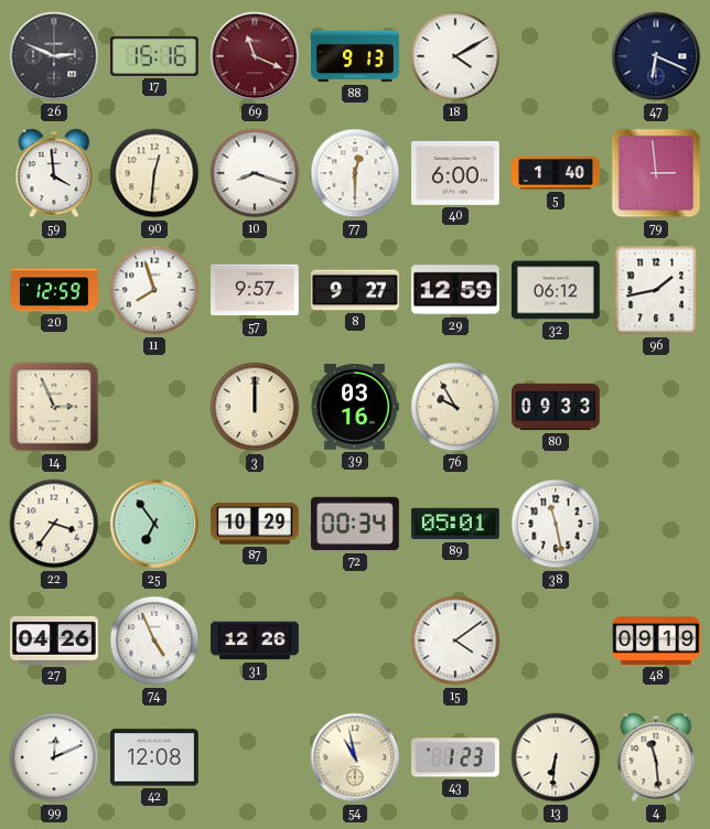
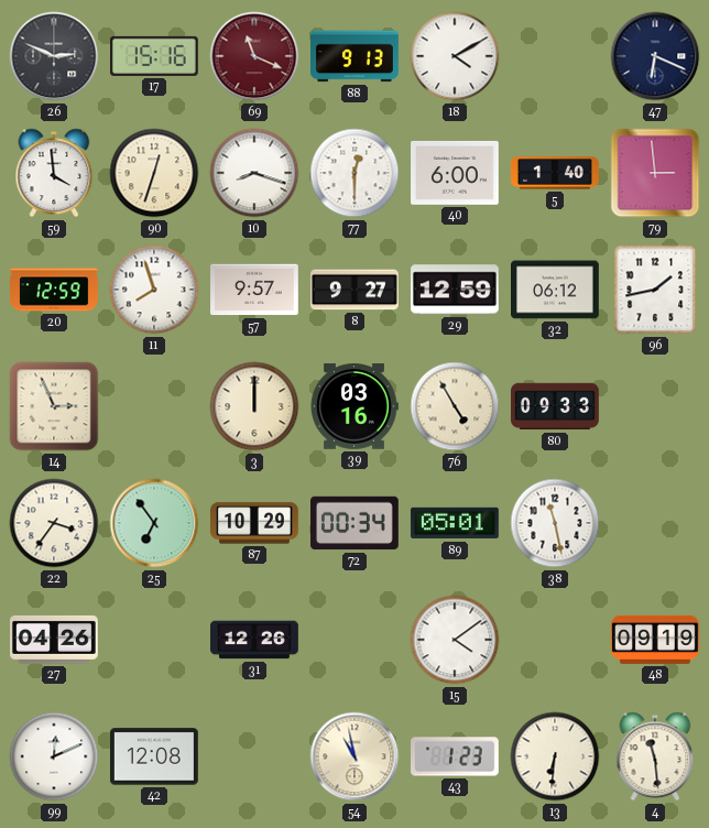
90: 12:31 -> 12:33
76: 9:55 -> 4:55
74: 4:56 -> none
